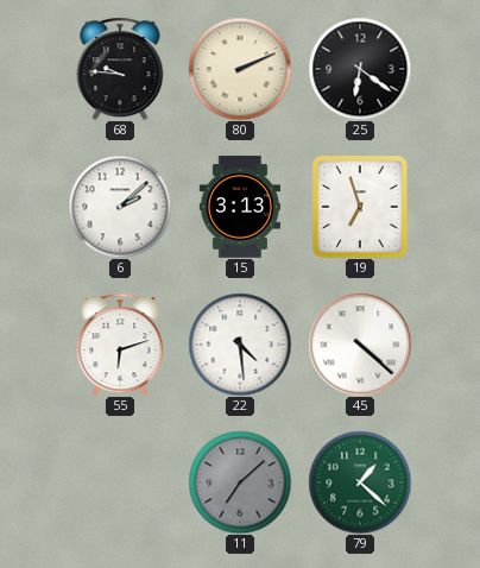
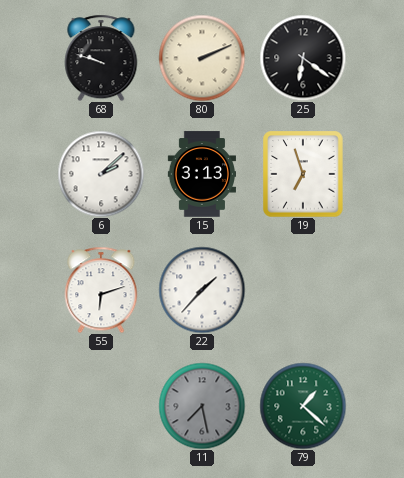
68: 9:46 -> 9:48
22: 4:29 -> 1:37
45: 4:22 -> none
11: 7:08 -> 7:28
